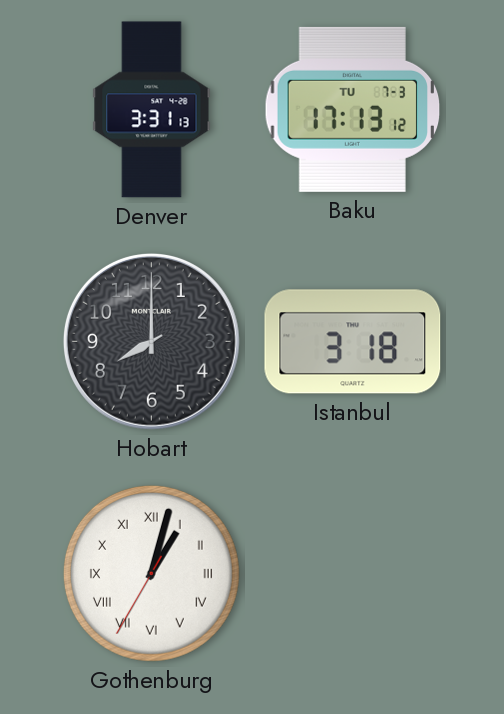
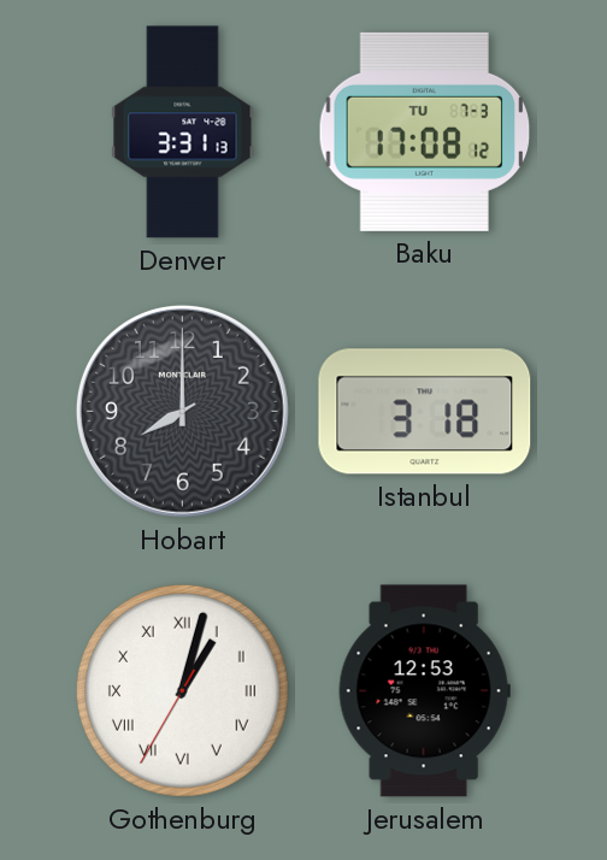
Baku: 17:13 -> 17:08
Jerusalem: none -> 12:53
